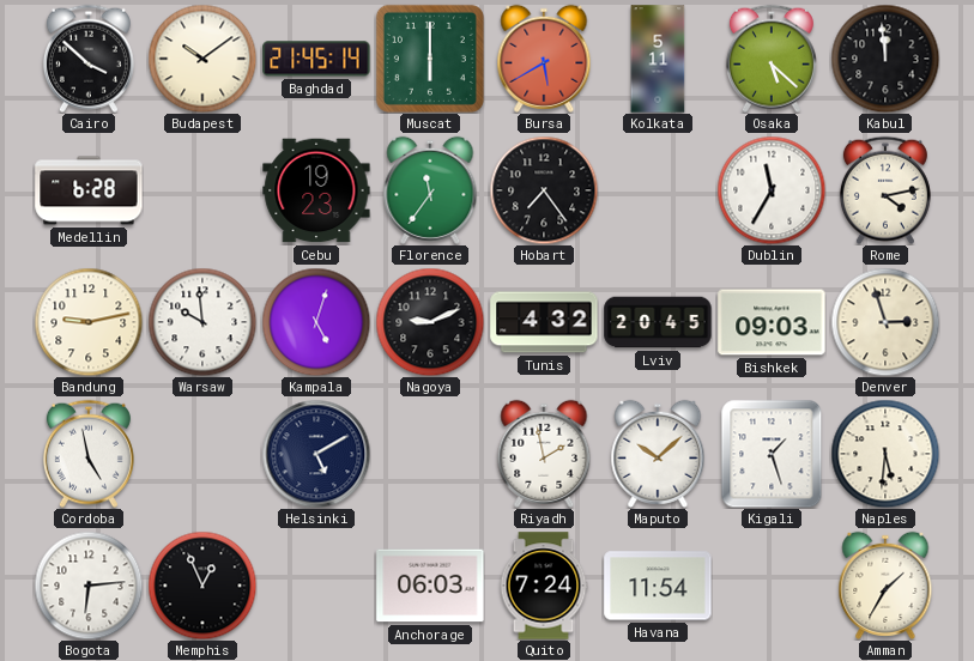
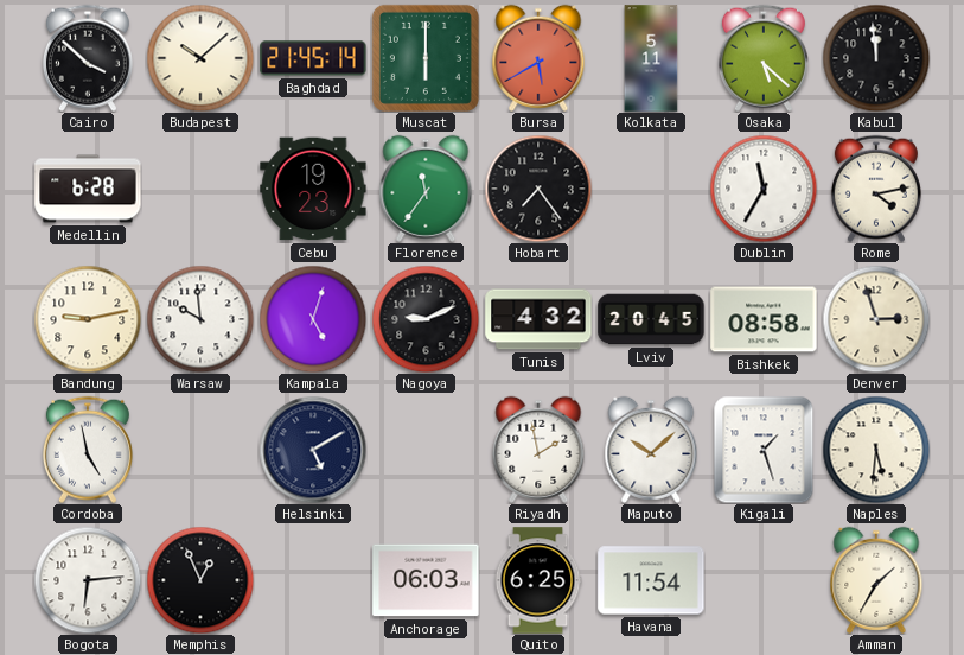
Budapest: 10:09 -> 10:08
Bishkek: 09:03 -> 08:58
Quito: 7:24 -> 6:25
